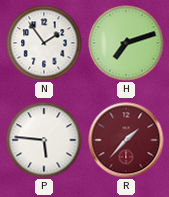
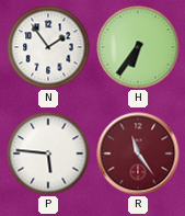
H: 7:12 -> 6:36
R: 1:37 -> 11:24
